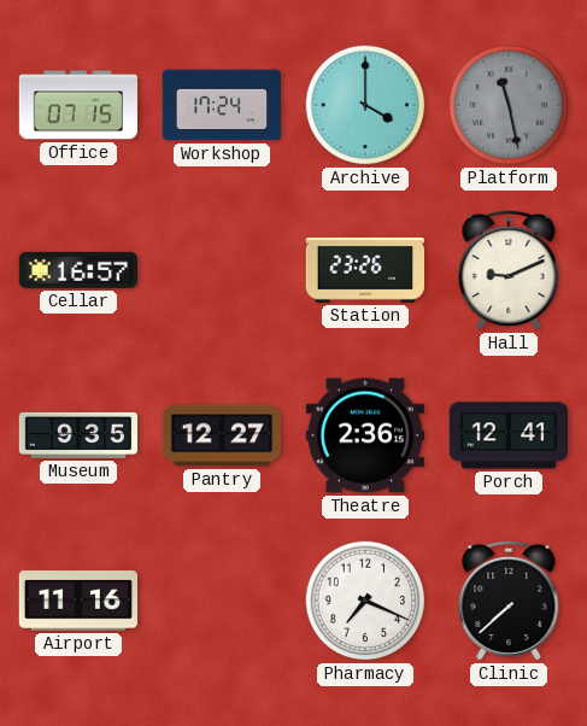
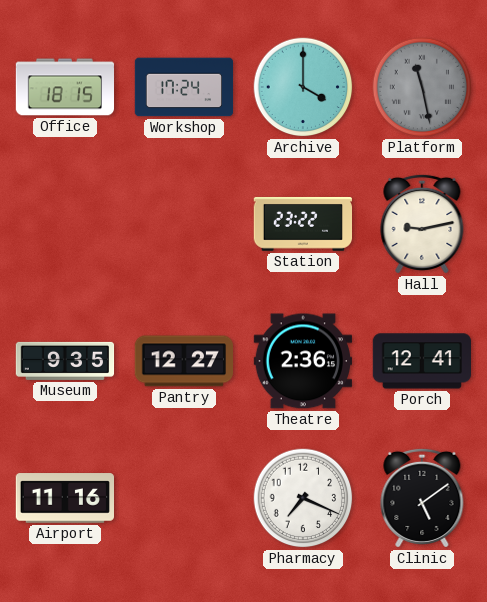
Office: 07:15 -> 18:15
Cellar: 16:57 -> none
Station: 23:26 -> 23:22
Hall: 9:11 -> 9:13
Clinic: 7:38 -> 5:09
